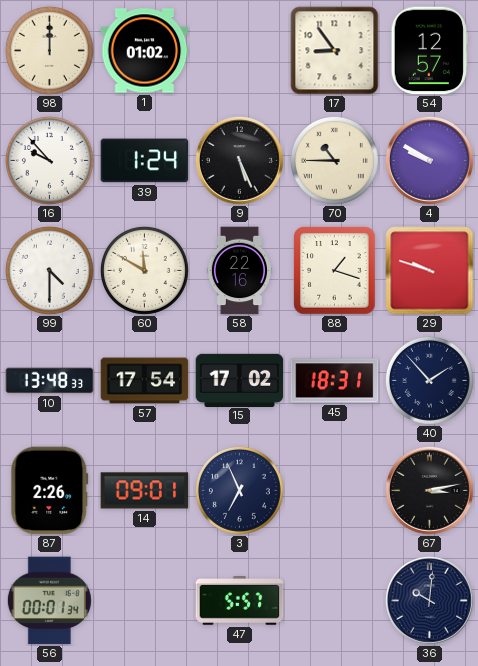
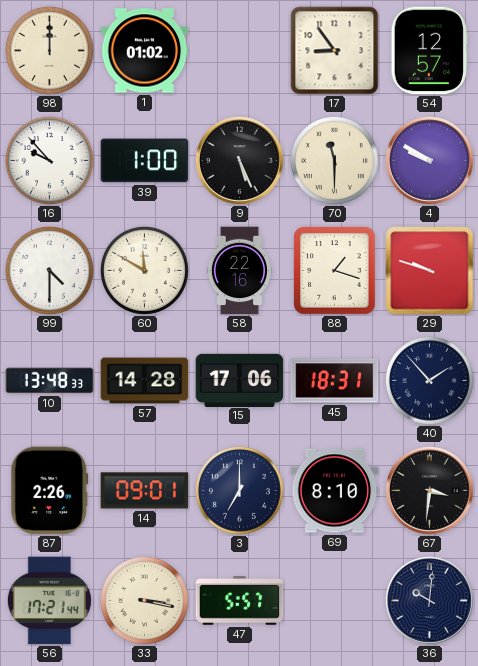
39: 1:24 -> 1:00
70: 10:45 -> 11:30
57: 17:54 -> 14:28
15: 17:02 -> 17:06
3: 6:56 -> 7:00
69: none -> 8:10
67: 3:13 -> 3:31
56: 00:01 -> 17:21
33: none -> 3:17
